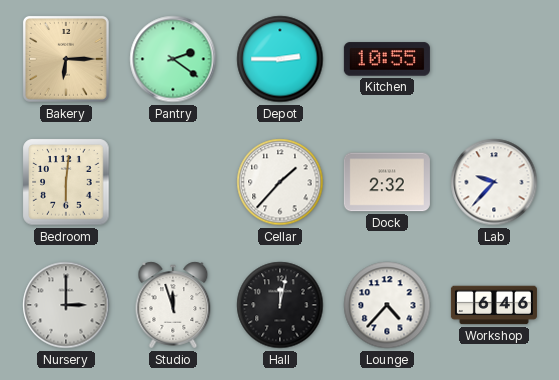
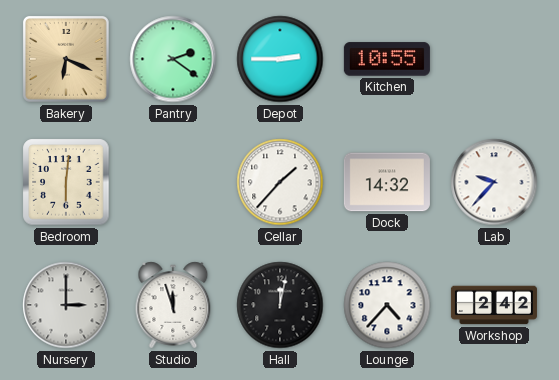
Bakery: 6:15 -> 6:19
Dock: 2:32 -> 14:32
Workshop: 6:46 -> 2:42
